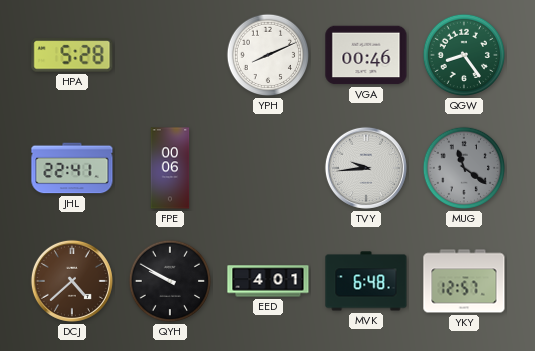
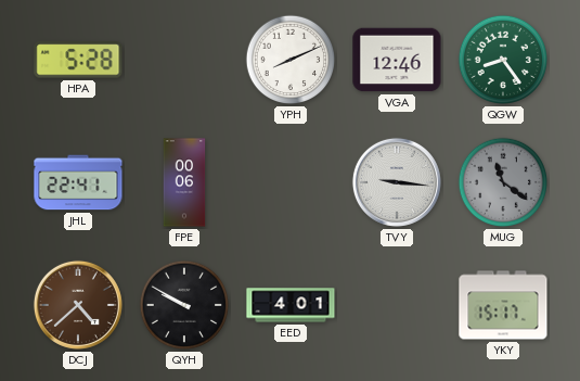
VGA: 00:46 -> 12:46
TVY: 9:44 -> 9:16
MVK: 6:48 -> none
YKY: 12:57 -> 15:17
